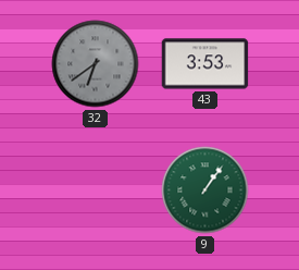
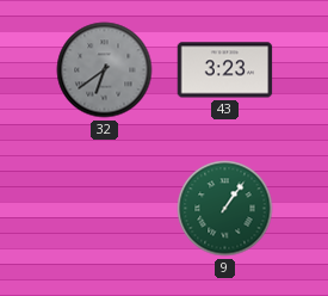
43: 3:53 -> 3:23
